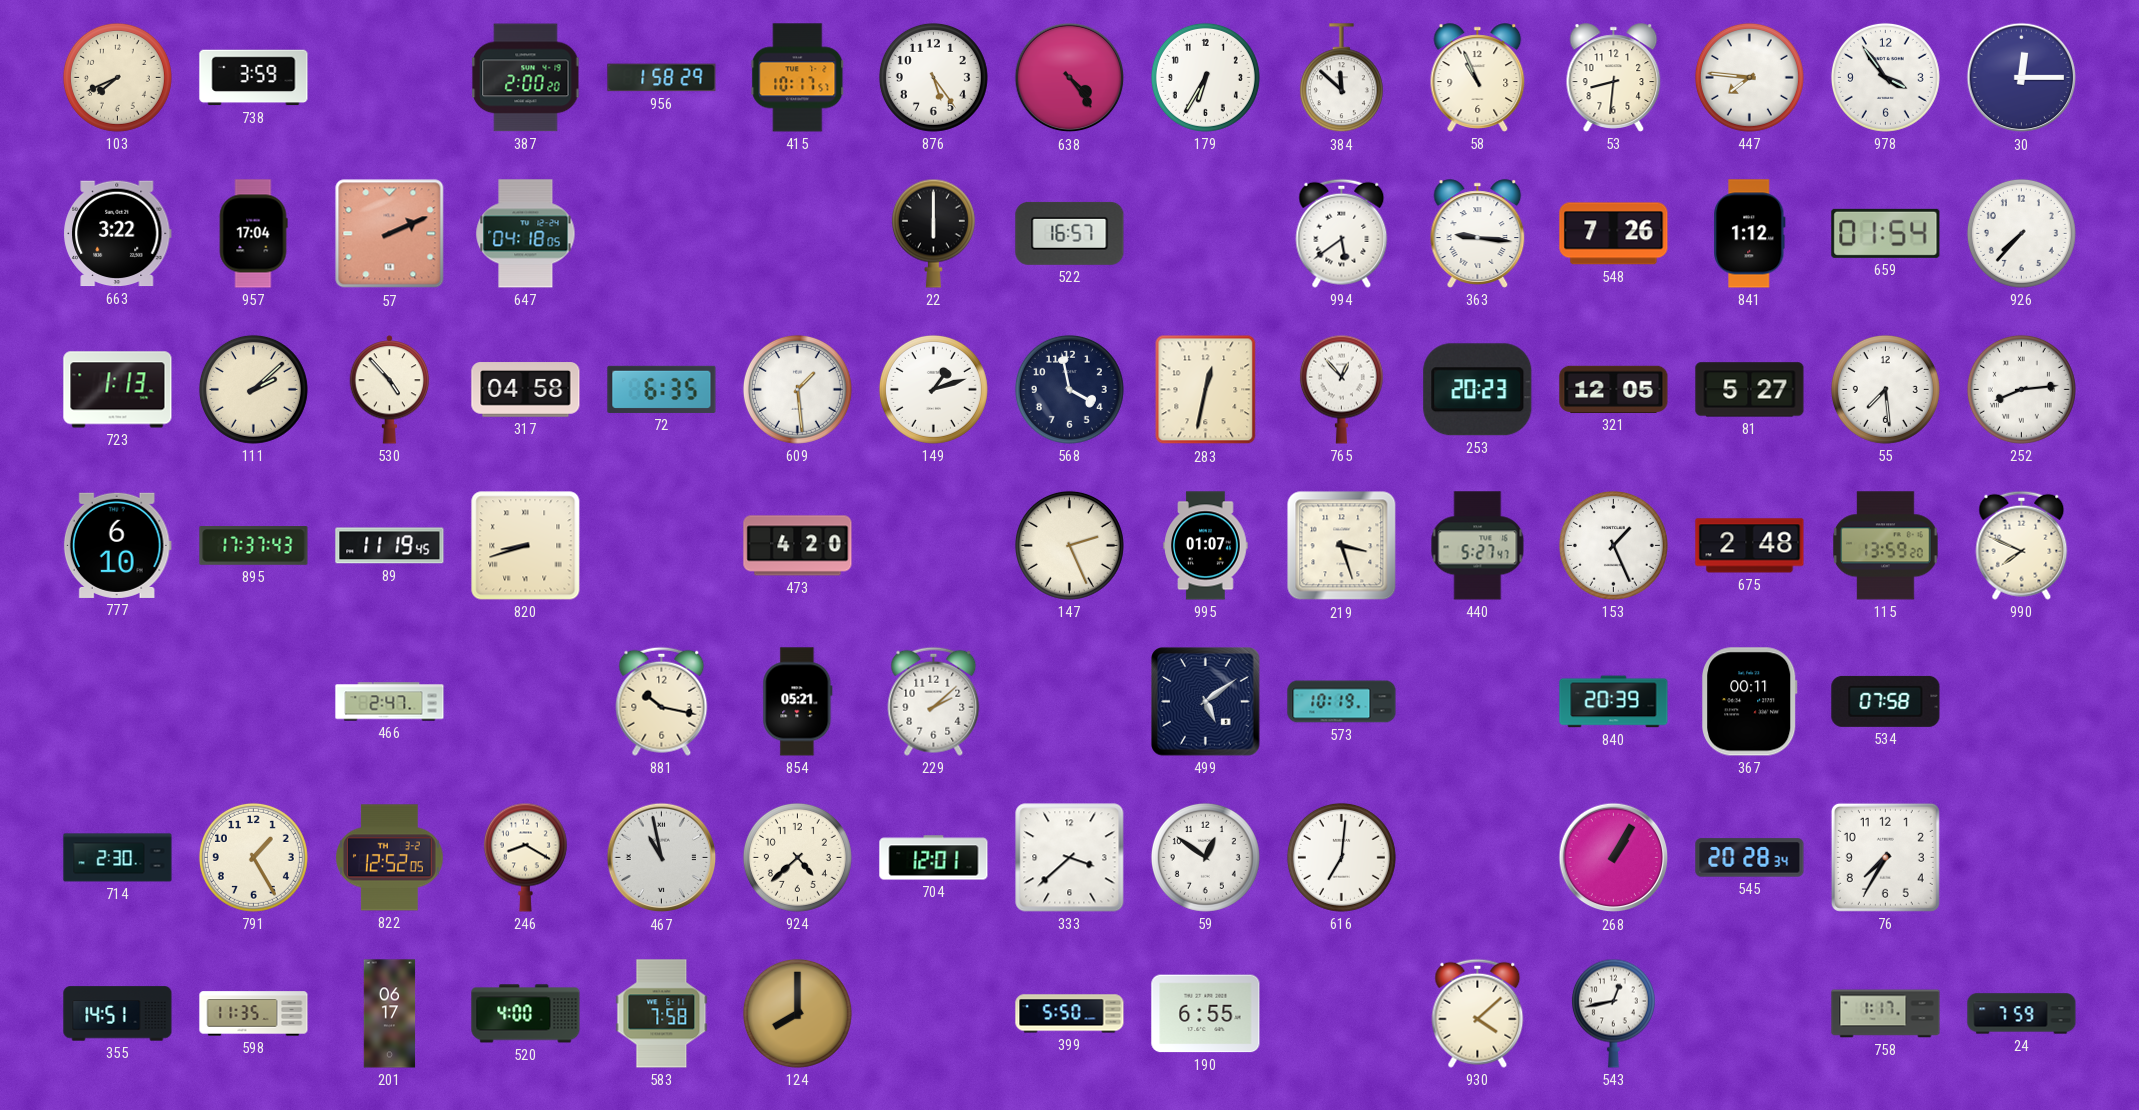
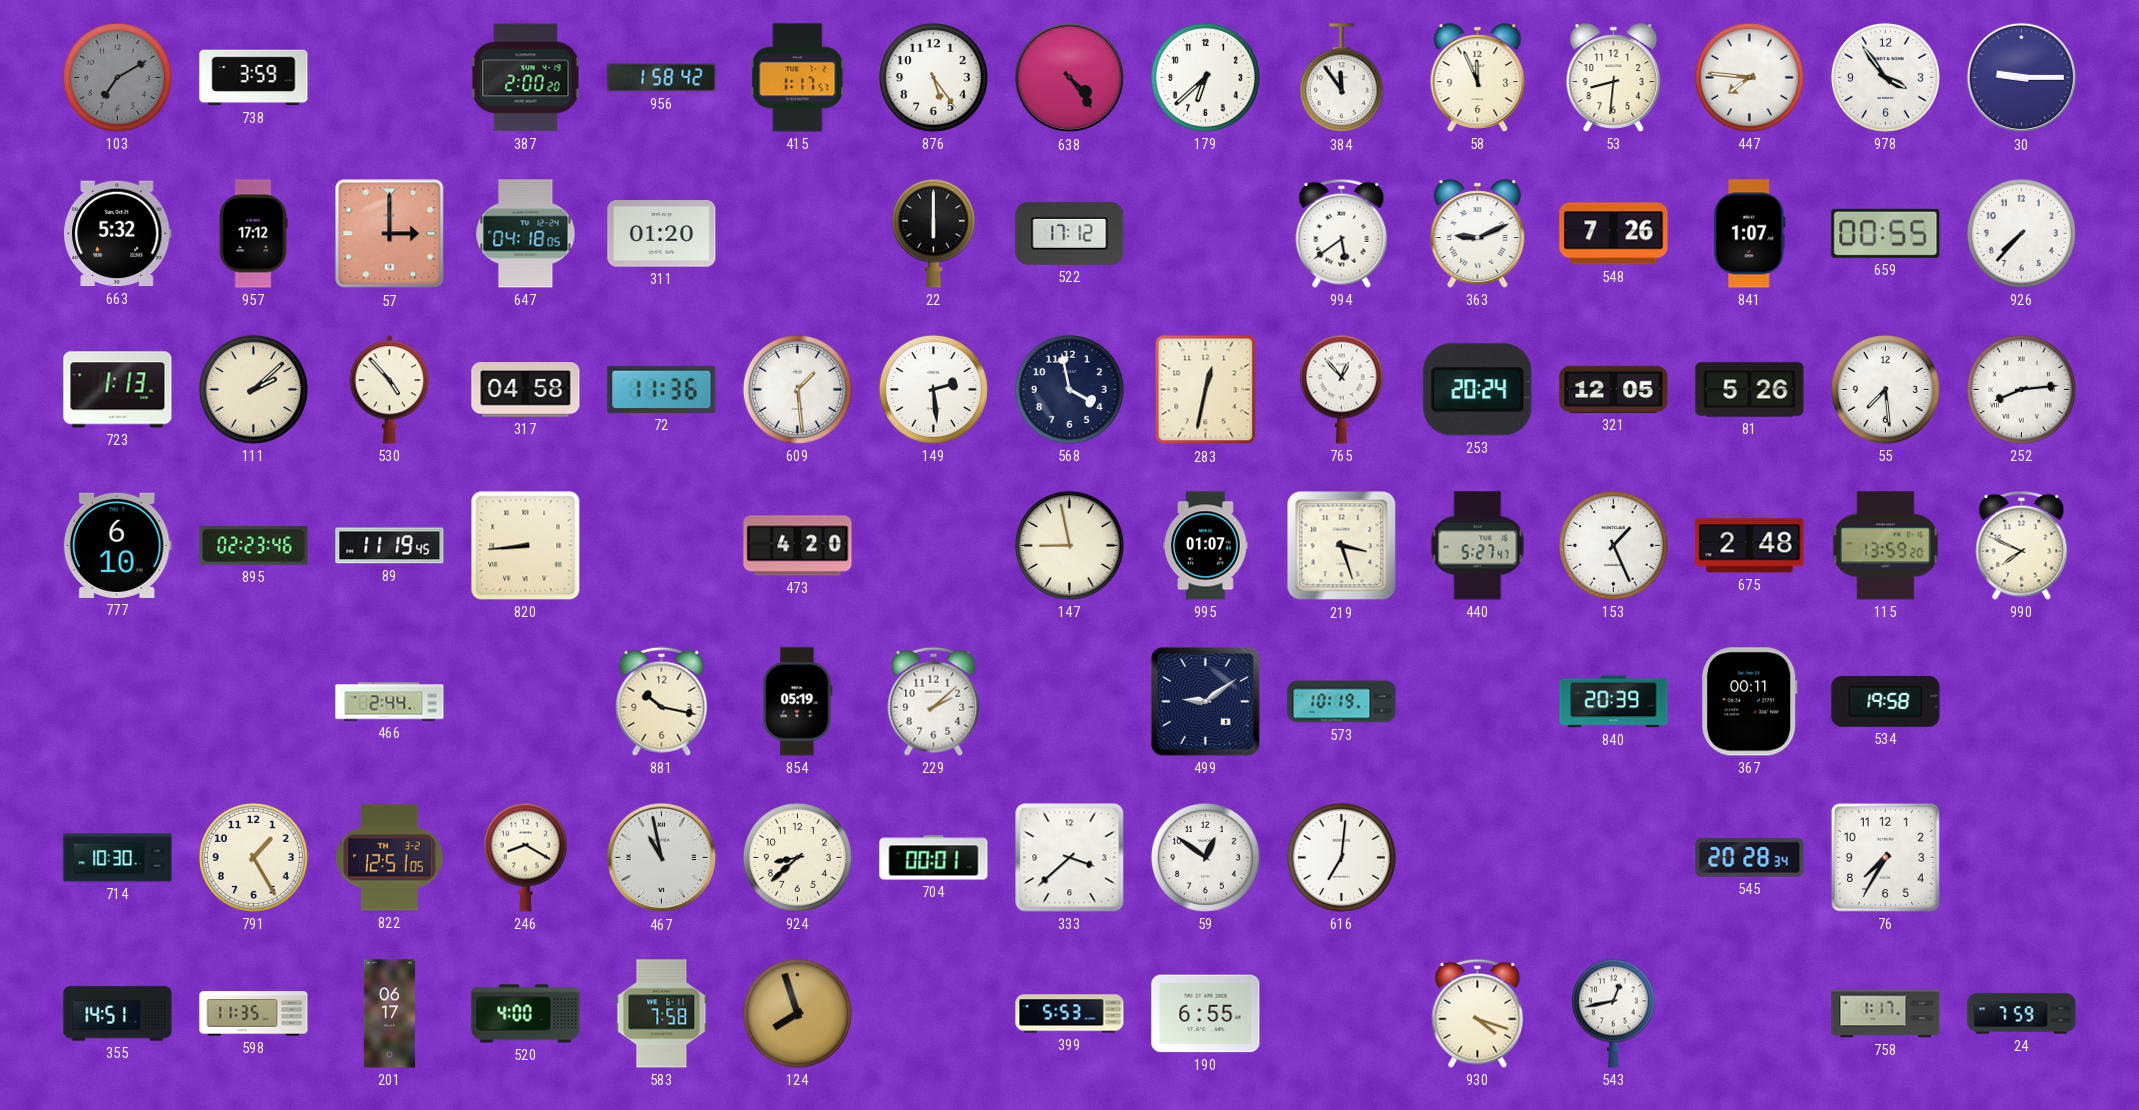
103: 7:41 -> 7:10
103 dial: cream -> grey
956: 1:58:29 -> 1:58:42
415: 10:17 -> 1:17
179: 6:35 -> 6:38
384: 11:52 -> 11:54
58: 10:56 -> 11:56
30: 12:15 -> 9:15
663: 3:22 -> 5:32
957: 17:04 -> 17:12
57: 2:11 -> 3:00
311: none -> 01:20
522: 16:57 -> 17:12
363: 9:16 -> 9:11
841: 1:12 -> 1:07
659: 01:54 -> 00:55
72: 6:35 -> 11:36
149: 1:12 -> 2:29
253: 20:23 -> 20:24
81: 5:27 -> 5:26
895: 17:37 -> 02:23
820: 8:42 -> 8:44
147: 2:26 -> 8:58
466: 2:47 -> 2:44
854: 05:21 -> 05:19
499: 5:09 -> 9:09
534: 07:58 -> 19:58
714: 2:30 -> 10:30
822: 12:52 -> 12:51
924: 4:38 -> 8:38
704: 12:01 -> 00:01
268: 1:05 -> none
124: 8:00 -> 7:57
399: 5:50 -> 5:53
930: 4:08 -> 4:18
